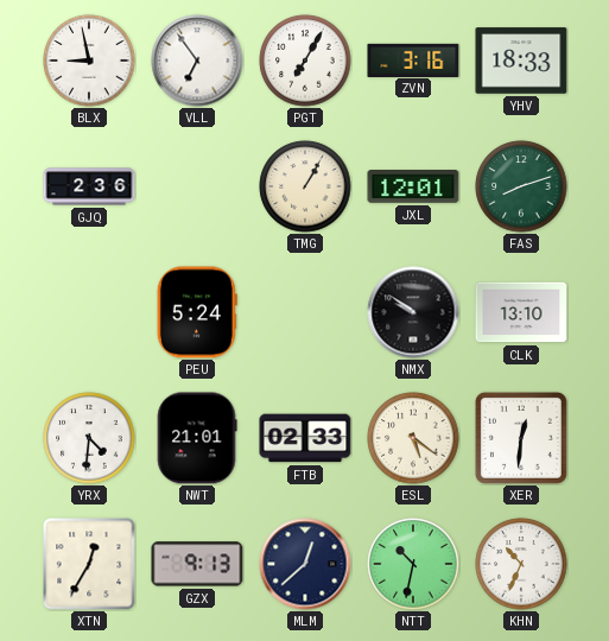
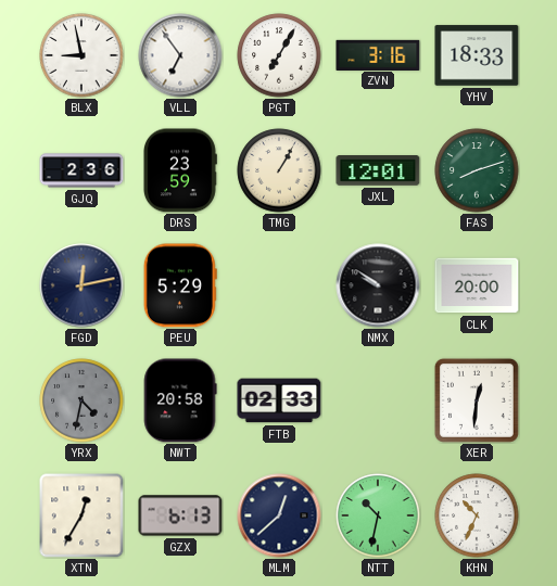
DRS: none -> 23:59
FGD: none -> 12:13
PEU: 5:24 -> 5:29
CLK: 13:10 -> 20:00
YRX: 4:31 -> 4:32
YRX dial: white -> grey
NWT: 21:01 -> 20:58
ESL: 5:21 -> none
GZX: 9:13 -> 6:13
